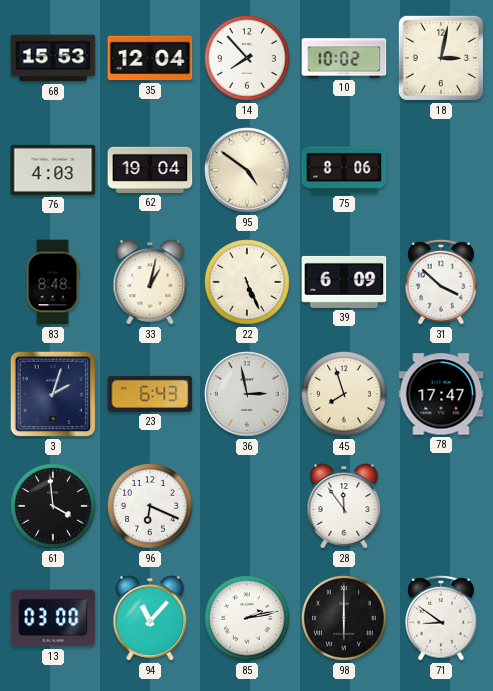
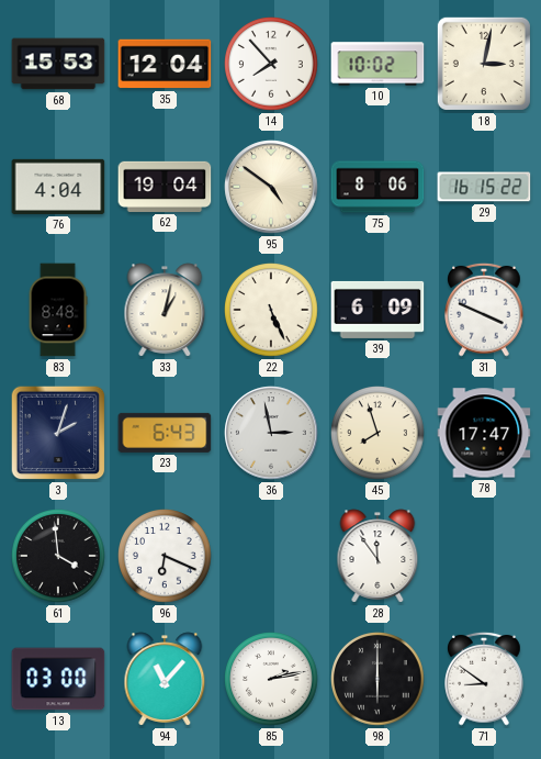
76: 4:03 -> 4:04
29: none -> 16:15
31: 3:52 -> 3:49
